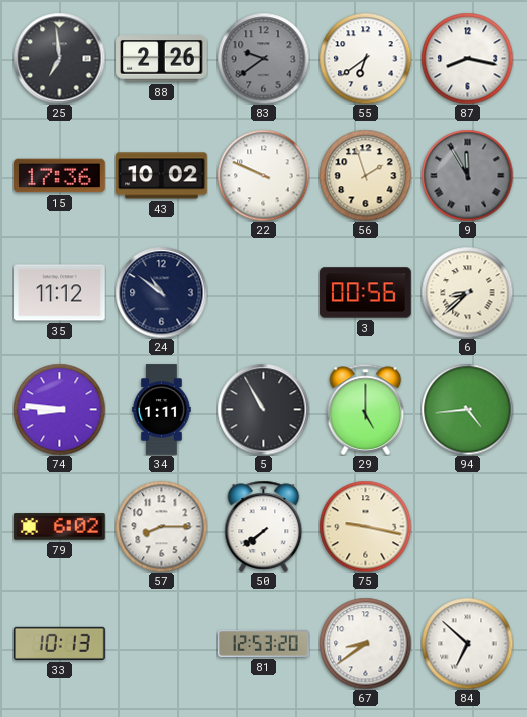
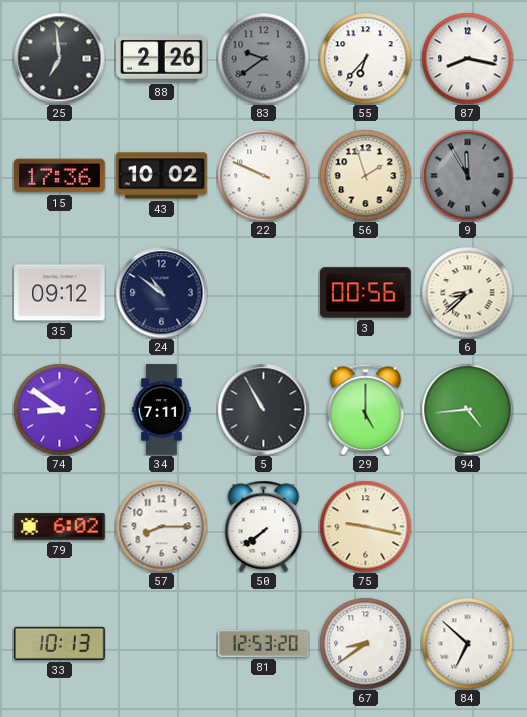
55: 6:39 -> 6:37
35: 11:12 -> 09:12
74: 8:46 -> 8:51
34: 1:11 -> 7:11
